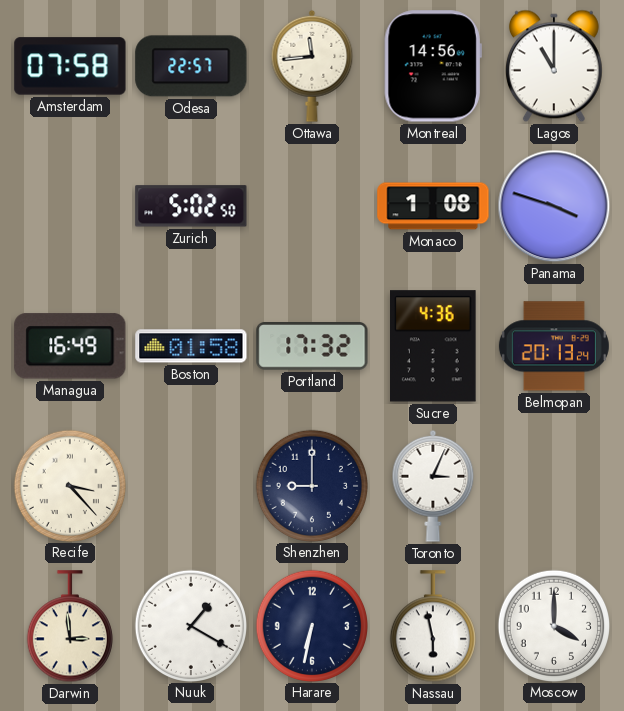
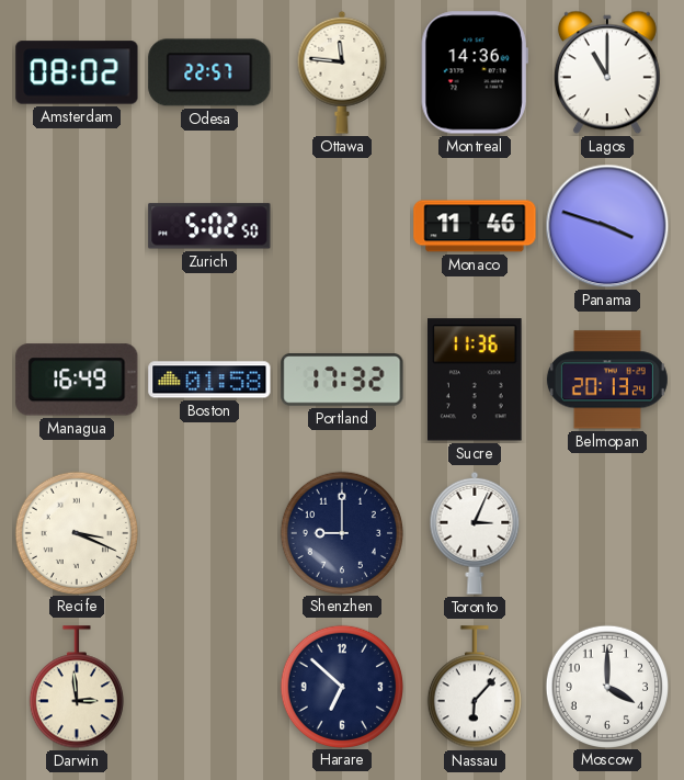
Amsterdam: 07:58 -> 08:02
Ottawa: 11:44 -> 11:46
Montreal: 14:56 -> 14:36
Monaco: 1:08 -> 11:46
Sucre: 4:36 -> 11:36
Recife: 3:23 -> 3:19
Nuuk: 1:20 -> none
Harare: 6:32 -> 6:52
Nassau: 5:58 -> 6:07
